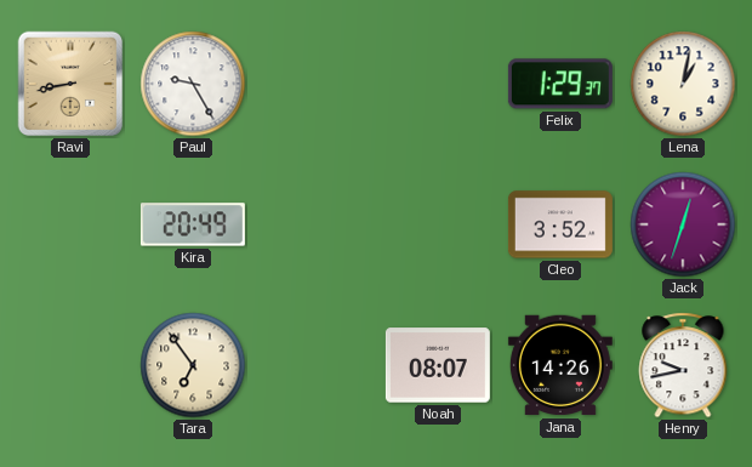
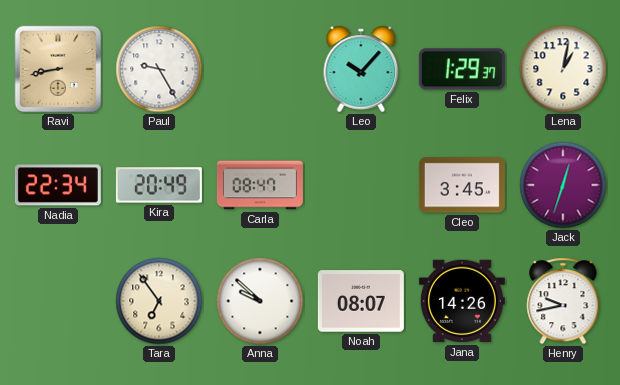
Leo: none -> 10:07
Nadia: none -> 22:34
Carla: none -> 08:47
Cleo: 3:52 -> 3:45
Anna: none -> 9:52
